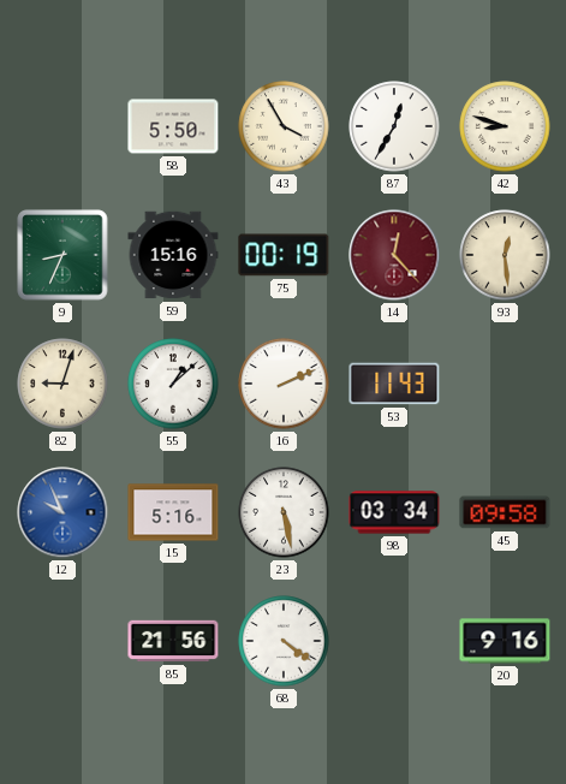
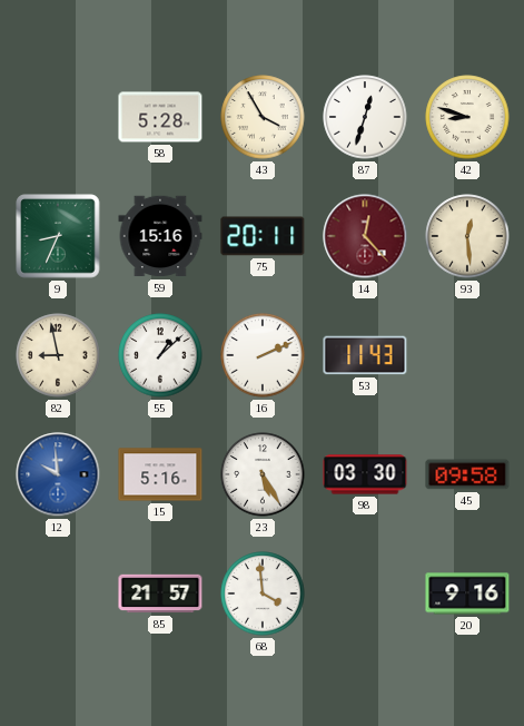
58: 5:50 -> 5:28
87: 12:35 -> 12:33
75: 00:19 -> 20:11
82: 9:03 -> 8:58
12: 9:56 -> 9:59
23: 5:28 -> 5:25
98: 03:34 -> 03:30
85: 21:56 -> 21:57
68: 4:21 -> 3:59
